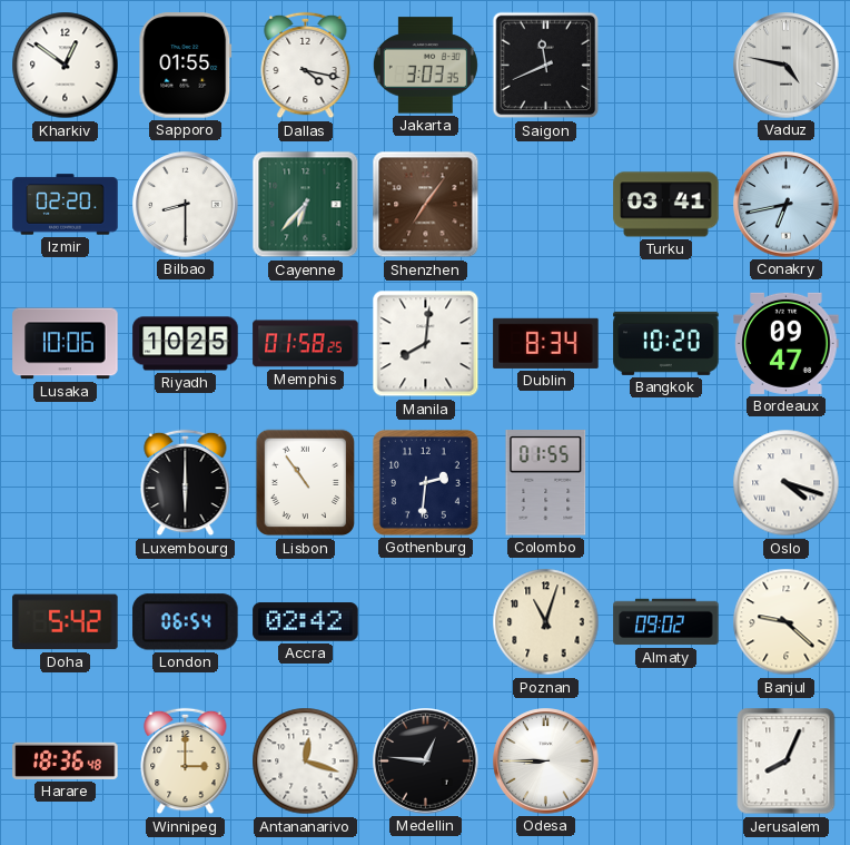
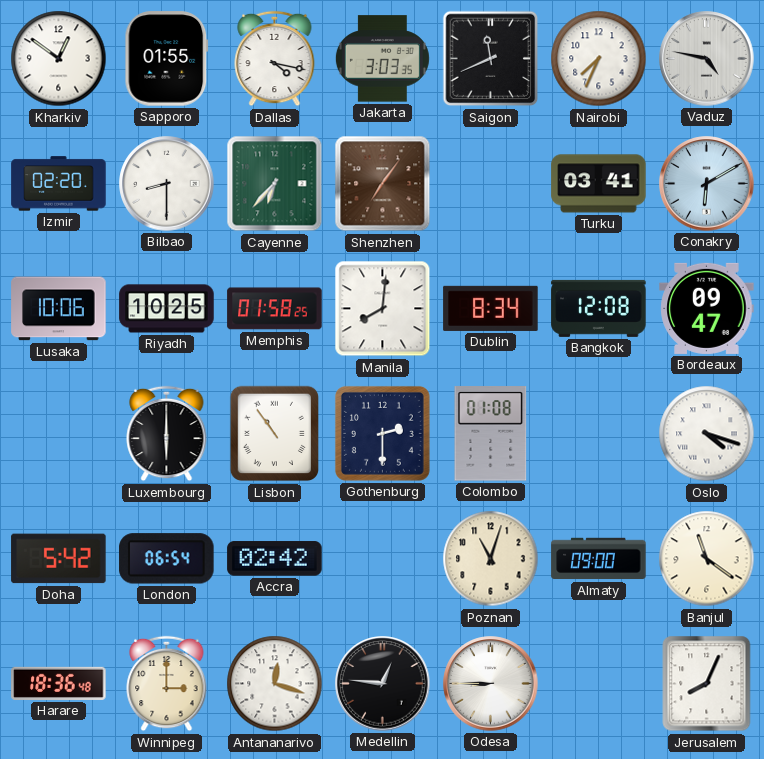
Nairobi: none -> 7:34
Conakry: 6:43 -> 6:10
Bangkok: 10:20 -> 12:08
Gothenburg: 2:31 -> 2:30
Colombo: 01:55 -> 01:08
Almaty: 09:02 -> 09:00
Banjul: 9:22 -> 11:21
